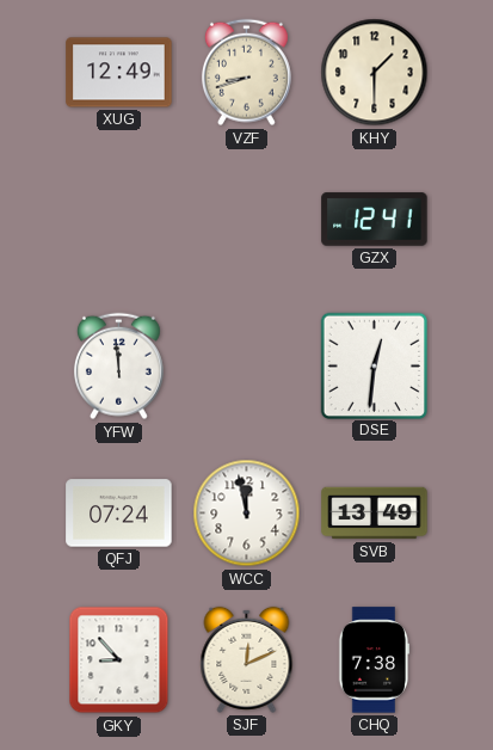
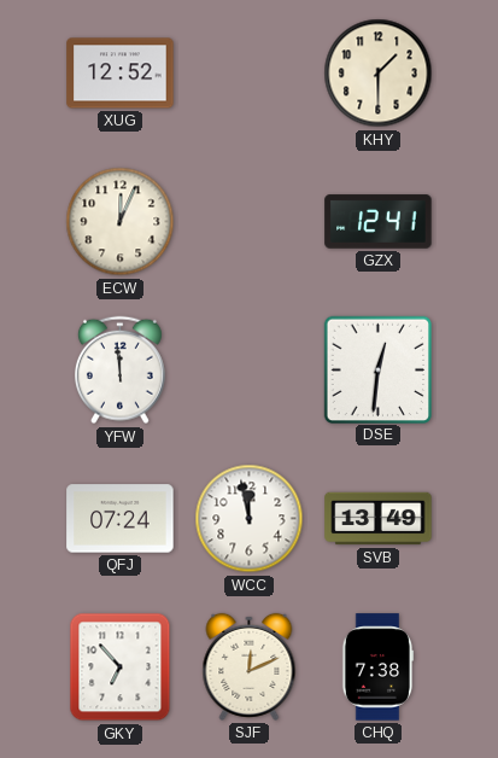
XUG: 12:49 -> 12:52
VZF: 8:42 -> none
ECW: none -> 12:04
GKY: 8:53 -> 6:53
